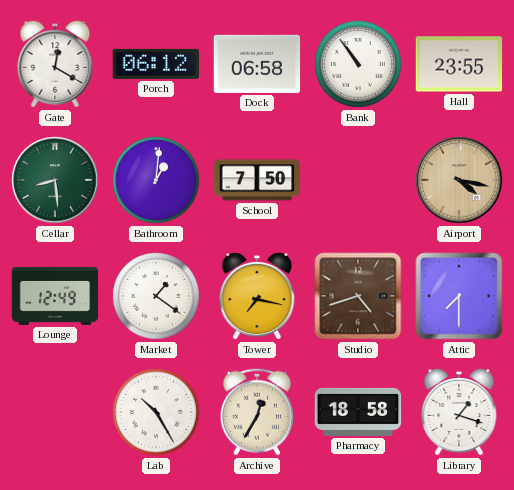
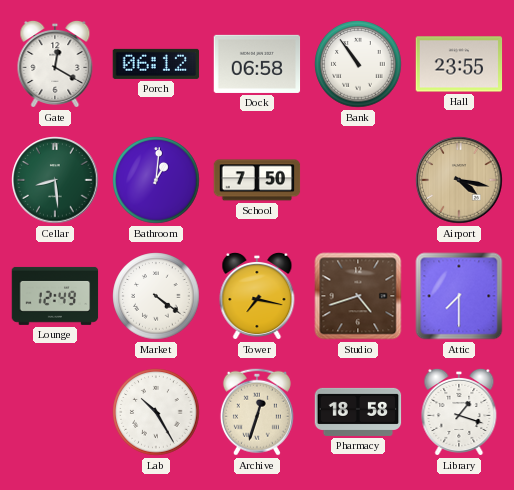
Market: 1:21 -> 4:21
Archive: 12:35 -> 12:33
